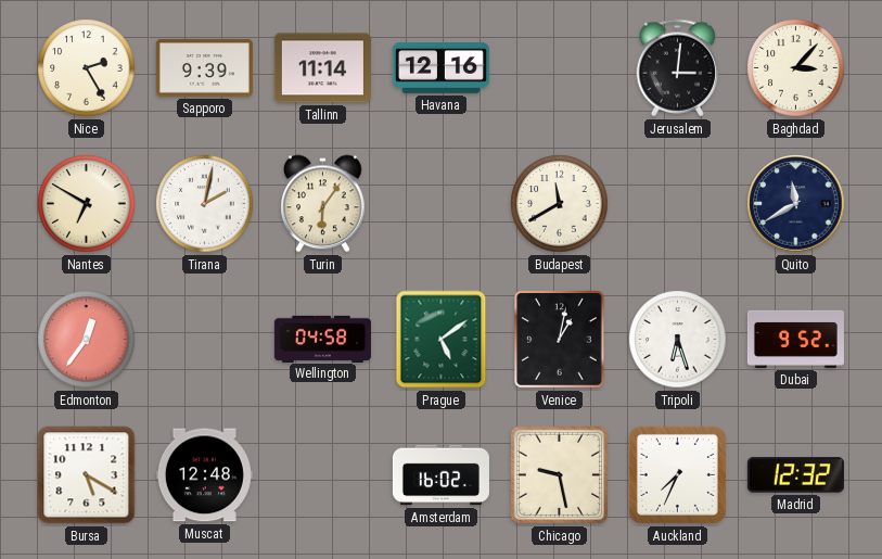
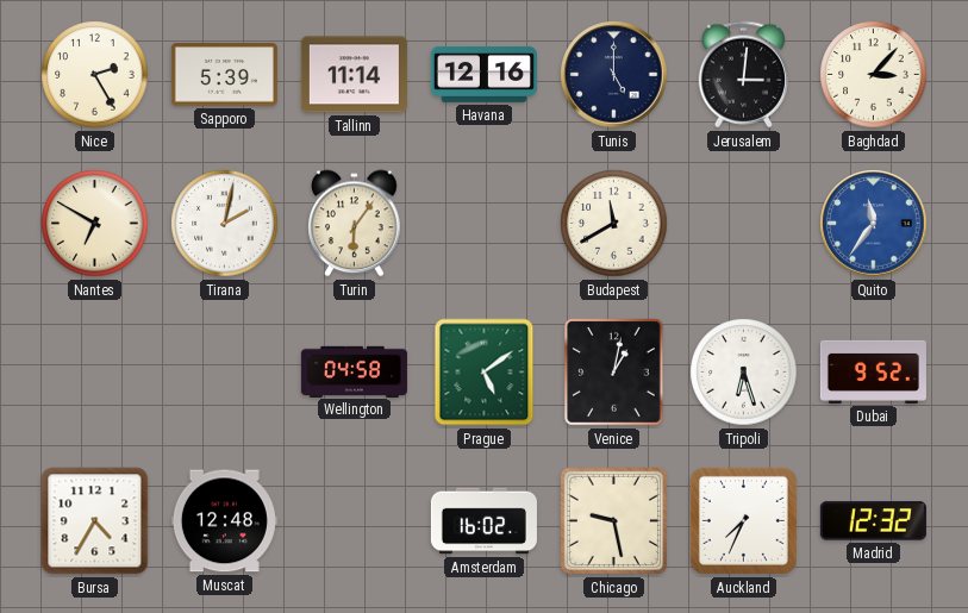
Sapporo: 9:39 -> 5:39
Tunis: none -> 5:00
Quito: 11:40 -> 11:36
Quito dial: navy -> blue
Edmonton: 12:36 -> none
Bursa: 5:20 -> 4:35
